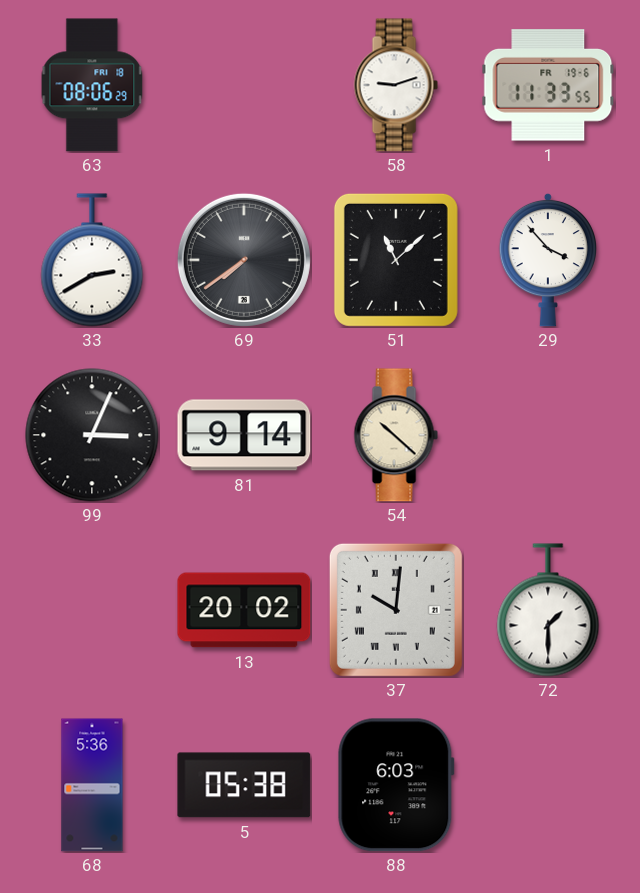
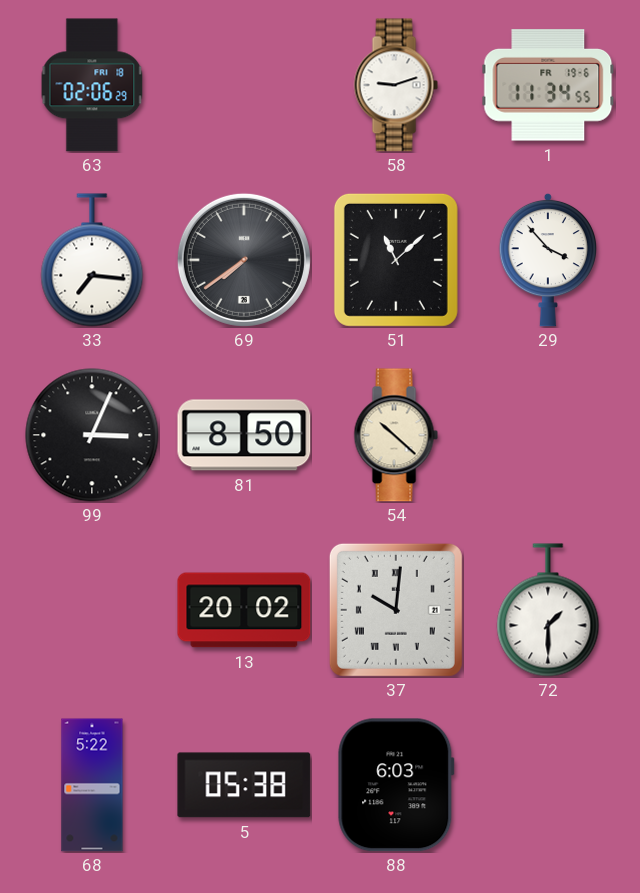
63: 08:06 -> 02:06
1: 11:33 -> 11:34
33: 2:40 -> 7:16
81: 9:14 -> 8:50
68: 5:36 -> 5:22
